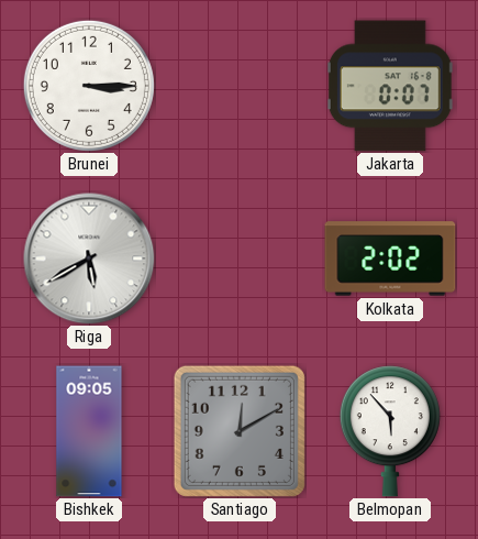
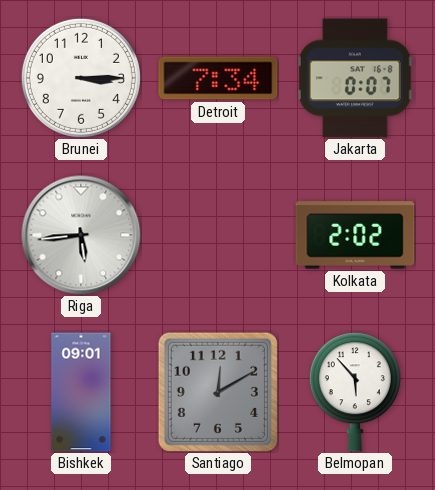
Detroit: none -> 7:34
Riga: 5:40 -> 5:44
Bishkek: 09:05 -> 09:01
